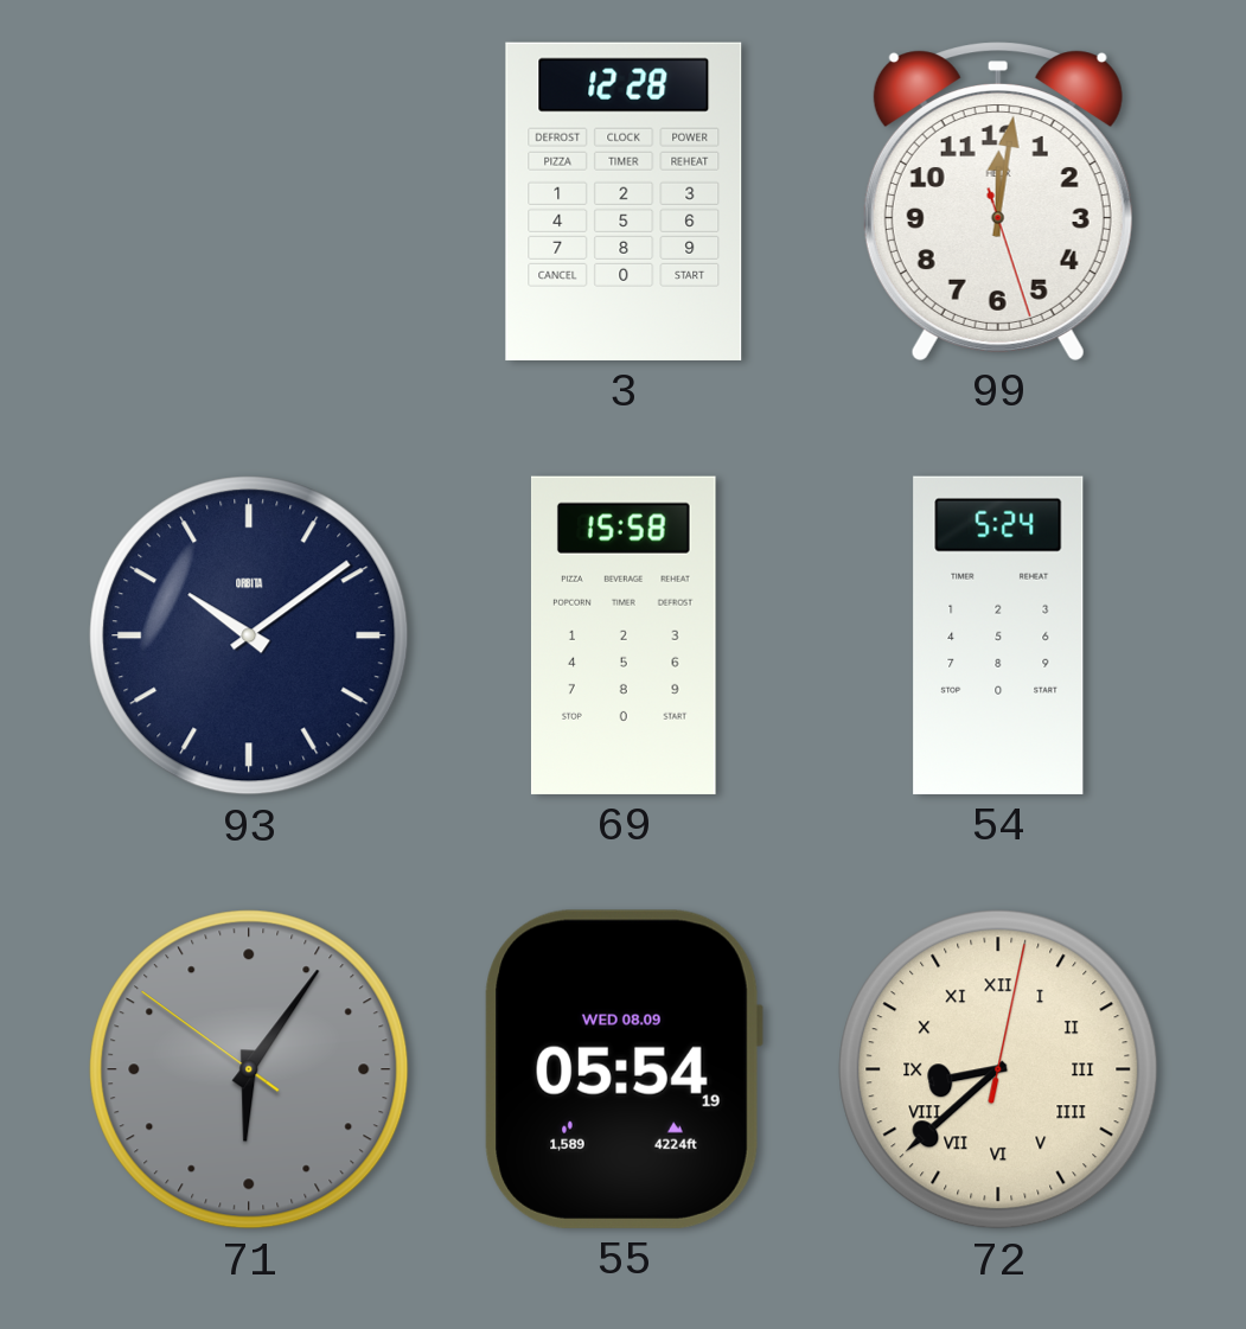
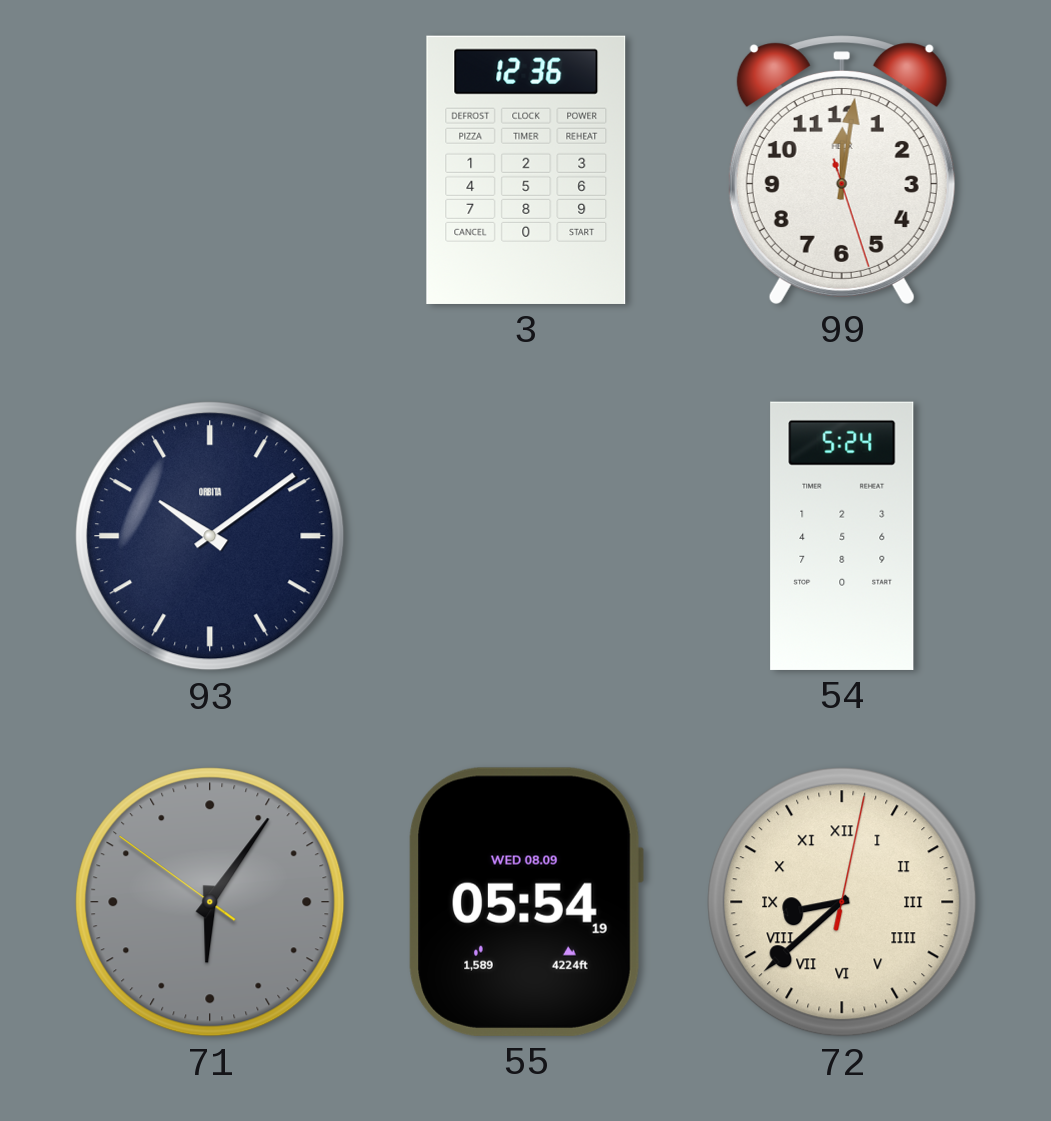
3: 12:28 -> 12:36
69: 15:58 -> none
